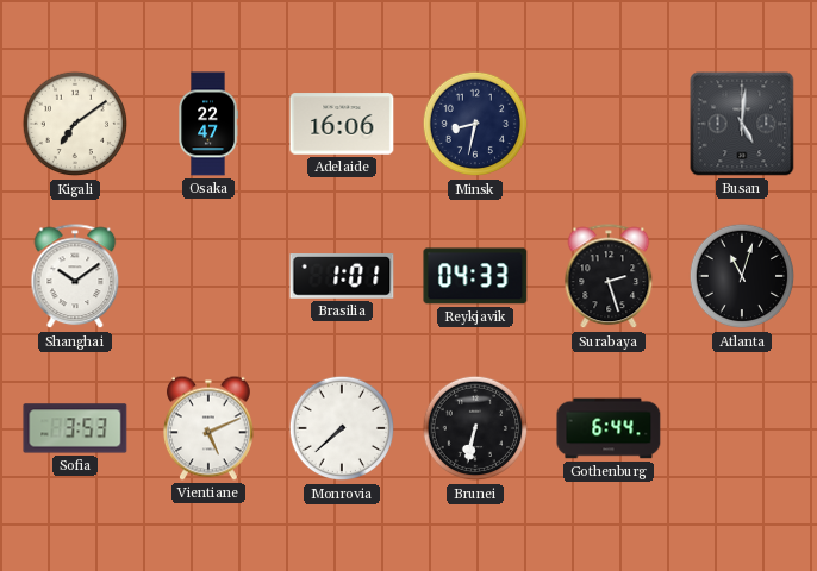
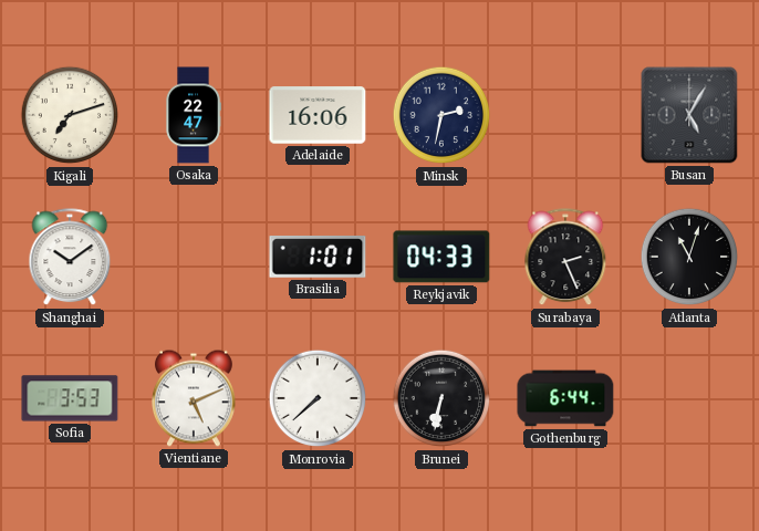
Kigali: 7:09 -> 7:12
Minsk: 8:32 -> 2:32
Busan: 5:01 -> 5:05
Surabaya: 2:27 -> 2:26
